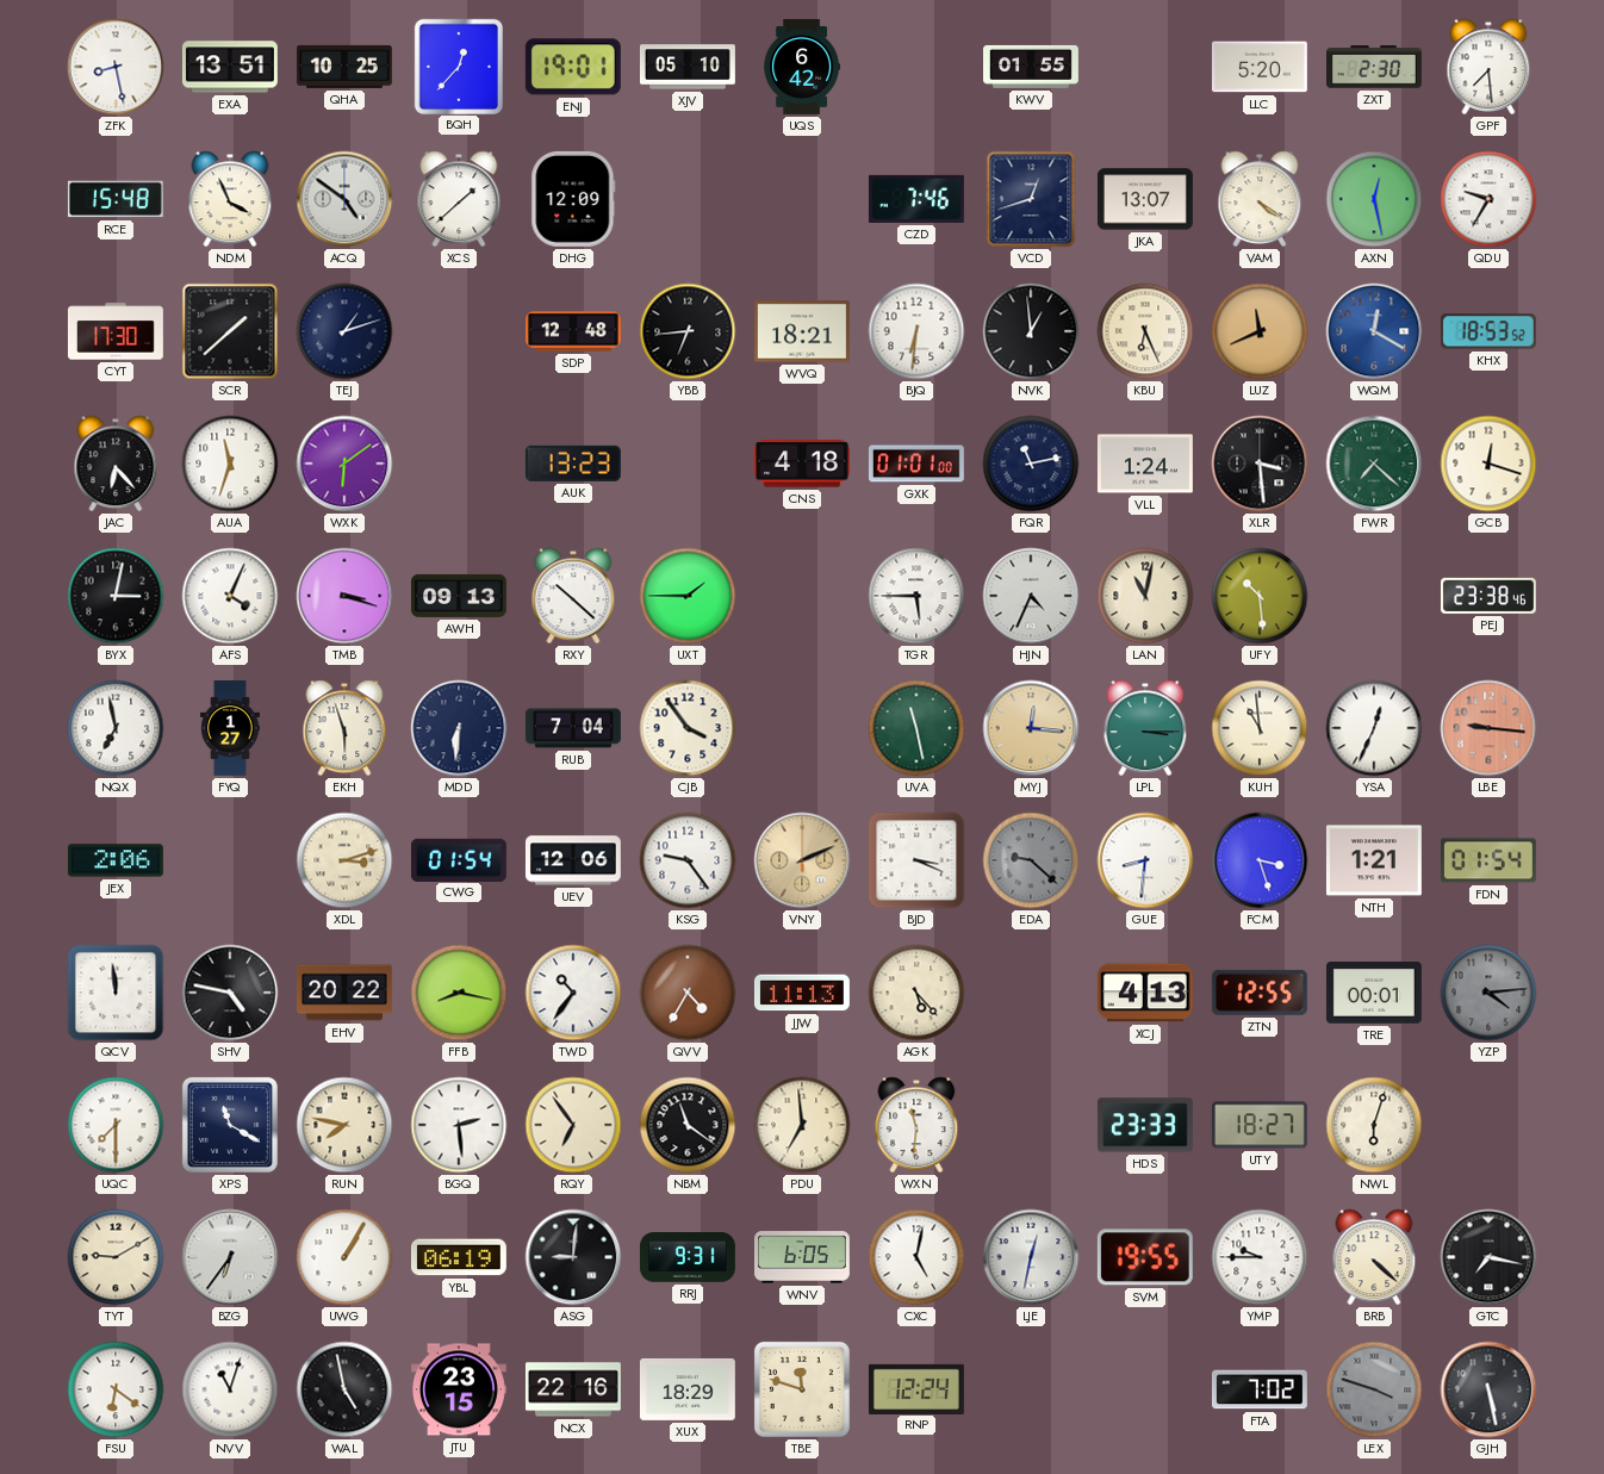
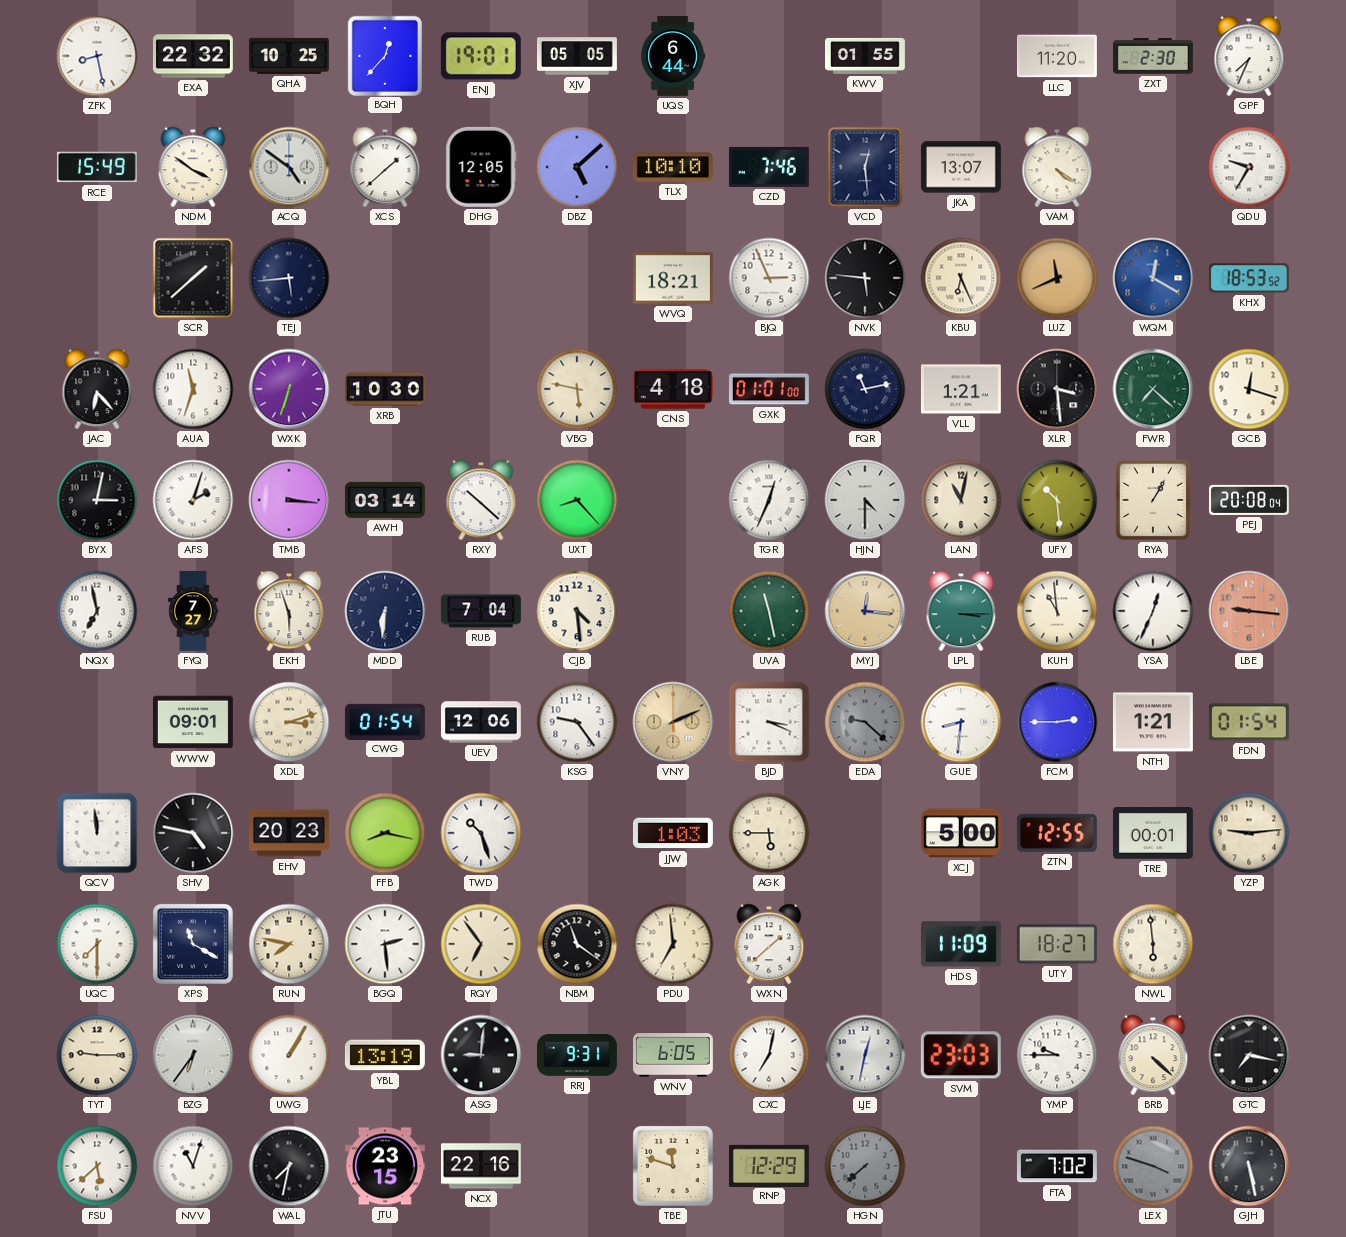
EXA: 13:51 -> 22:32
XJV: 05:10 -> 05:05
UQS: 6:42 -> 6:44
LLC: 5:20 -> 11:20
GPF: 7:29 -> 7:34
RCE: 15:48 -> 15:49
NDM: 3:56 -> 3:51
DHG: 12:09 -> 12:05
DBZ: none -> 5:08
TLX: none -> 10:10
VCD: 12:42 -> 12:29
AXN: 12:28 -> none
CYT: 17:30 -> none
TEJ: 1:12 -> 5:44
SDP: 12:48 -> none
YBB: 6:44 -> none
BJQ: 6:31 -> 2:56
NVK: 12:59 -> 5:46
WXK: 6:09 -> 6:33
XRB: none -> 10:30
AUK: 13:23 -> none
VBG: none -> 5:47
VLL: 1:24 -> 1:21
AFS: 4:04 -> 2:03
TMB: 3:18 -> 3:16
AWH: 09:13 -> 03:14
UXT: 1:45 -> 8:23
TGR: 5:45 -> 12:34
HJN: 4:34 -> 4:30
RYA: none -> 1:05
PEJ: 23:38 -> 20:08
FYQ: 1:27 -> 7:27
CJB: 3:54 -> 4:29
JEX: 2:06 -> none
WWW: none -> 09:01
FCM: 3:27 -> 2:45
EHV: 20:22 -> 20:23
TWD: 10:36 -> 10:27
QVV: 4:35 -> none
JJW: 11:13 -> 1:03
AGK: 5:23 -> 5:45
XCJ: 4:13 -> 5:00
YZP: 4:14 -> 9:14
YZP dial: grey -> cream
WXN: 11:31 -> 1:38
HDS: 23:33 -> 11:09
NWL: 6:03 -> 5:59
TYT: 9:10 -> 9:15
YBL: 06:19 -> 13:19
CXC: 5:02 -> 7:02
SVM: 19:55 -> 23:03
FSU: 6:21 -> 5:38
WAL: 4:58 -> 7:32
XUX: 18:29 -> none
RNP: 12:24 -> 12:29
HGN: none -> 7:38
